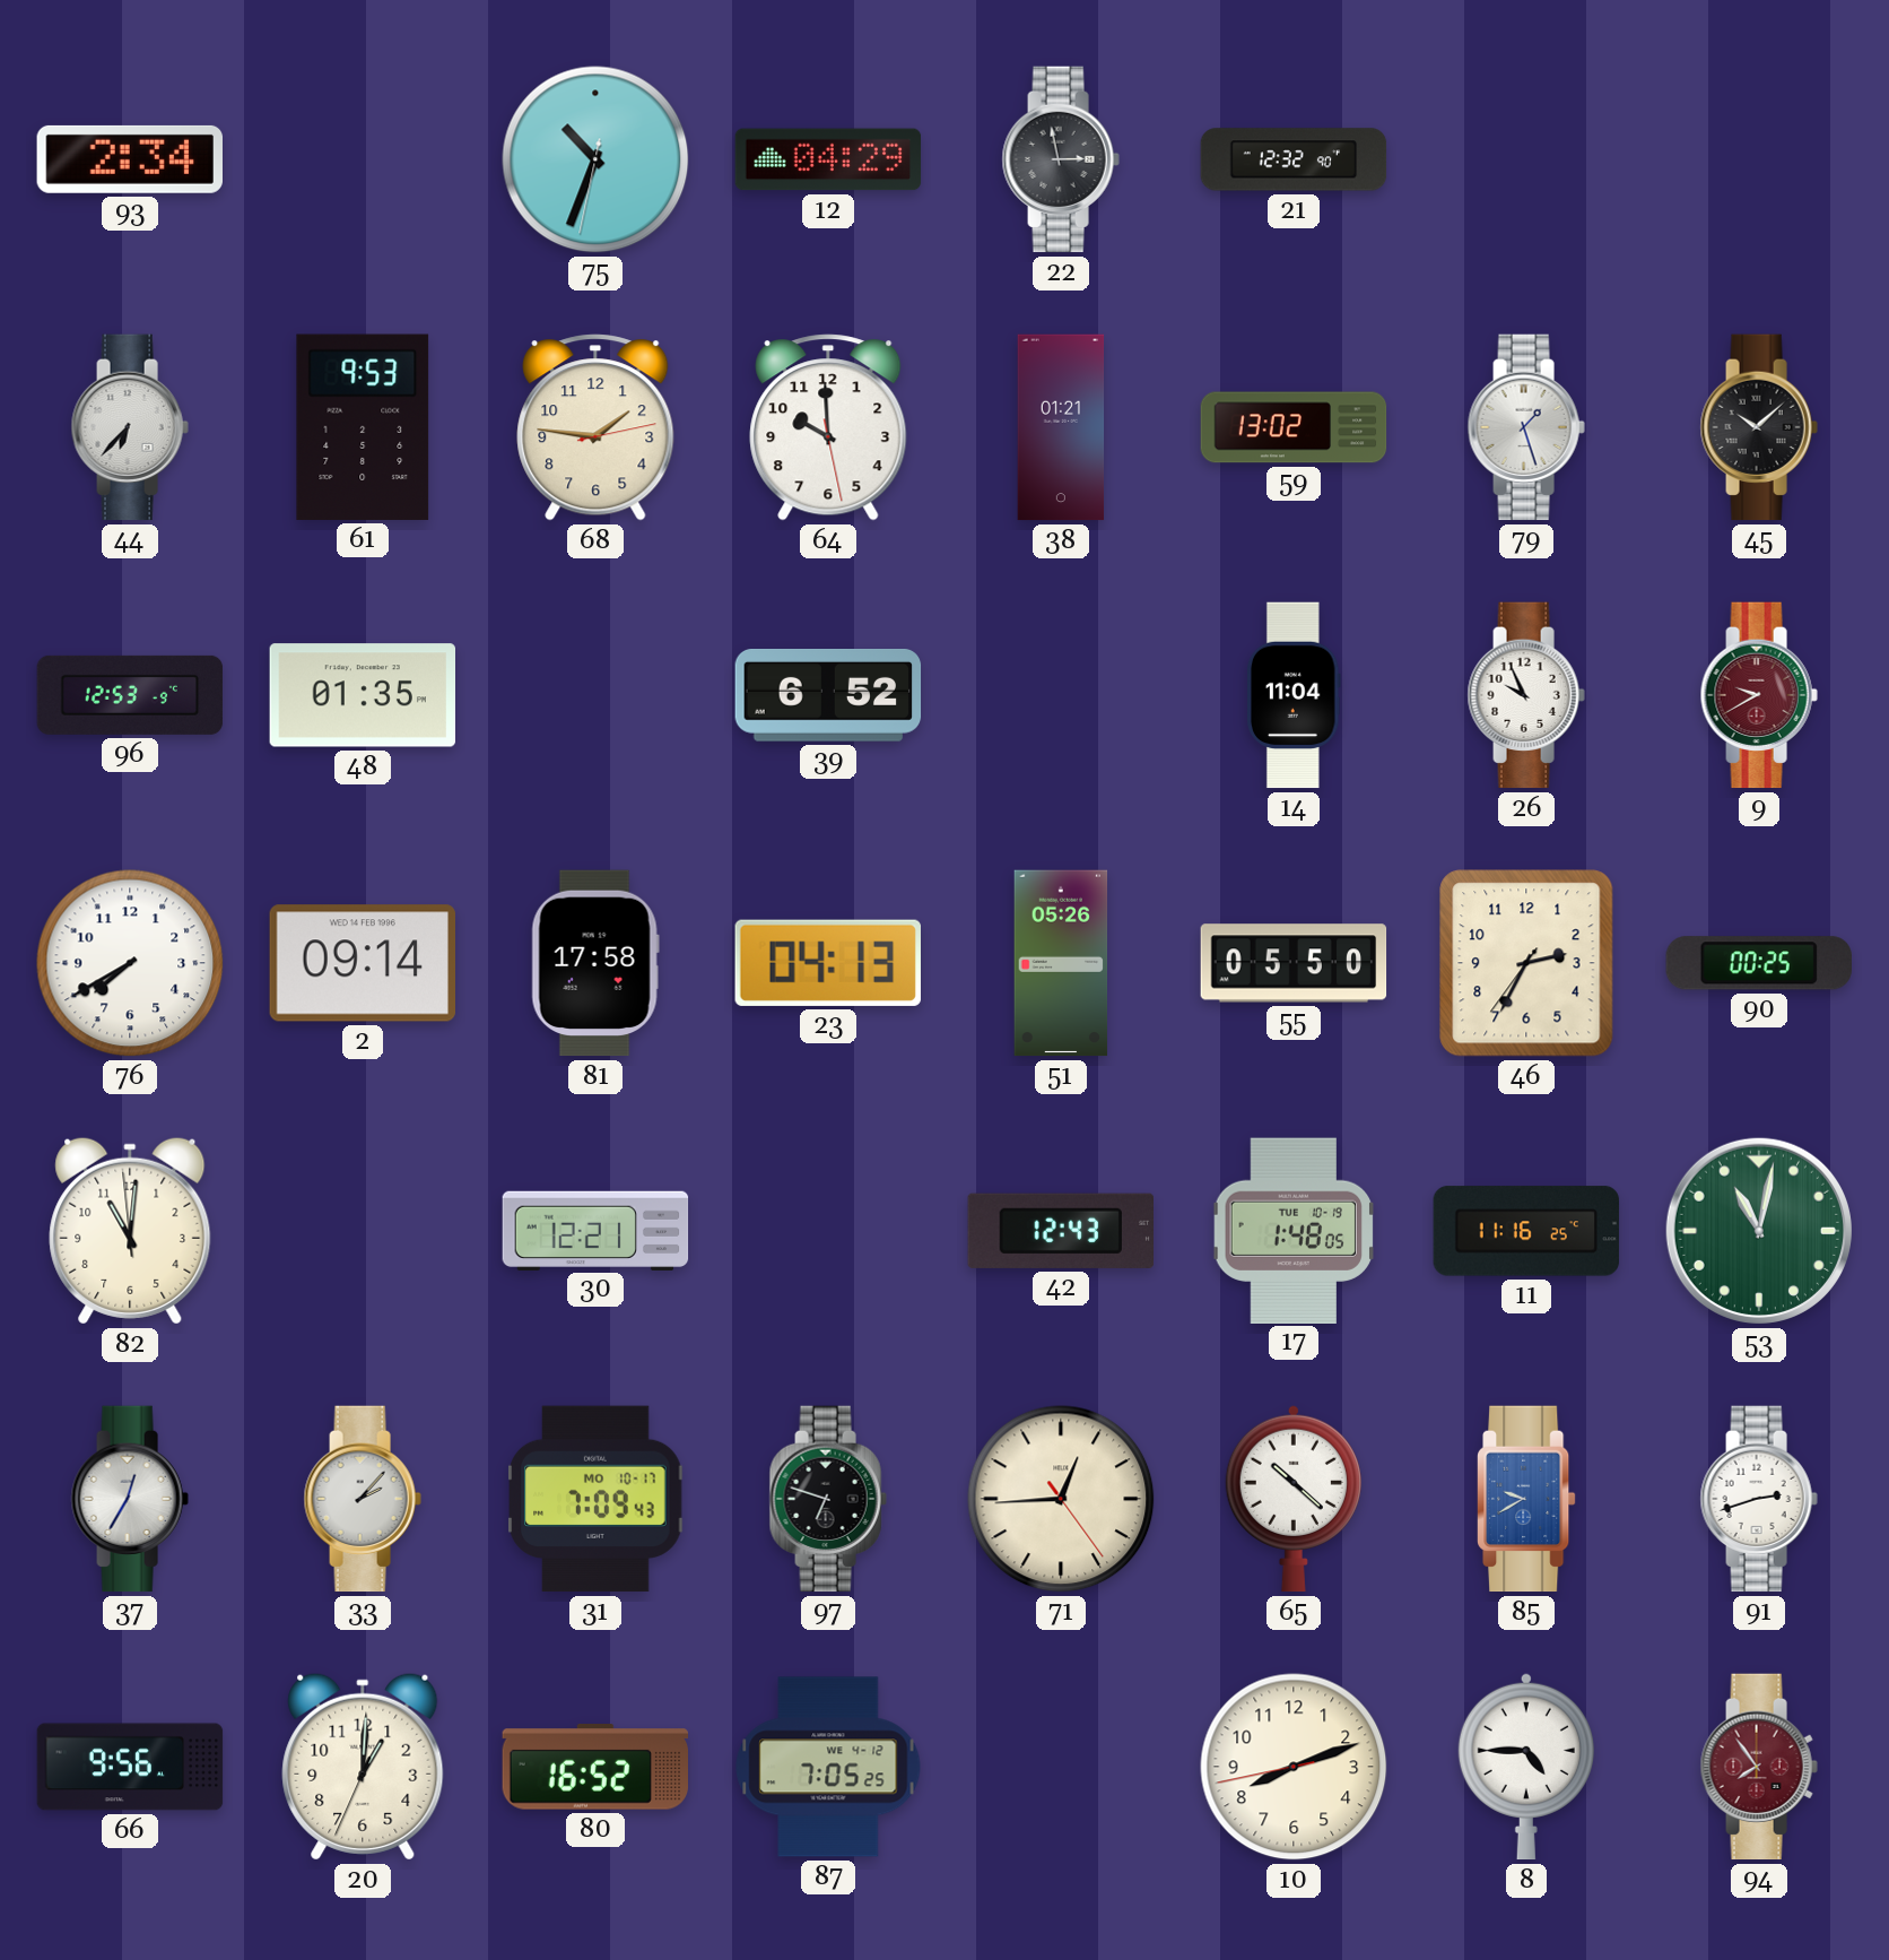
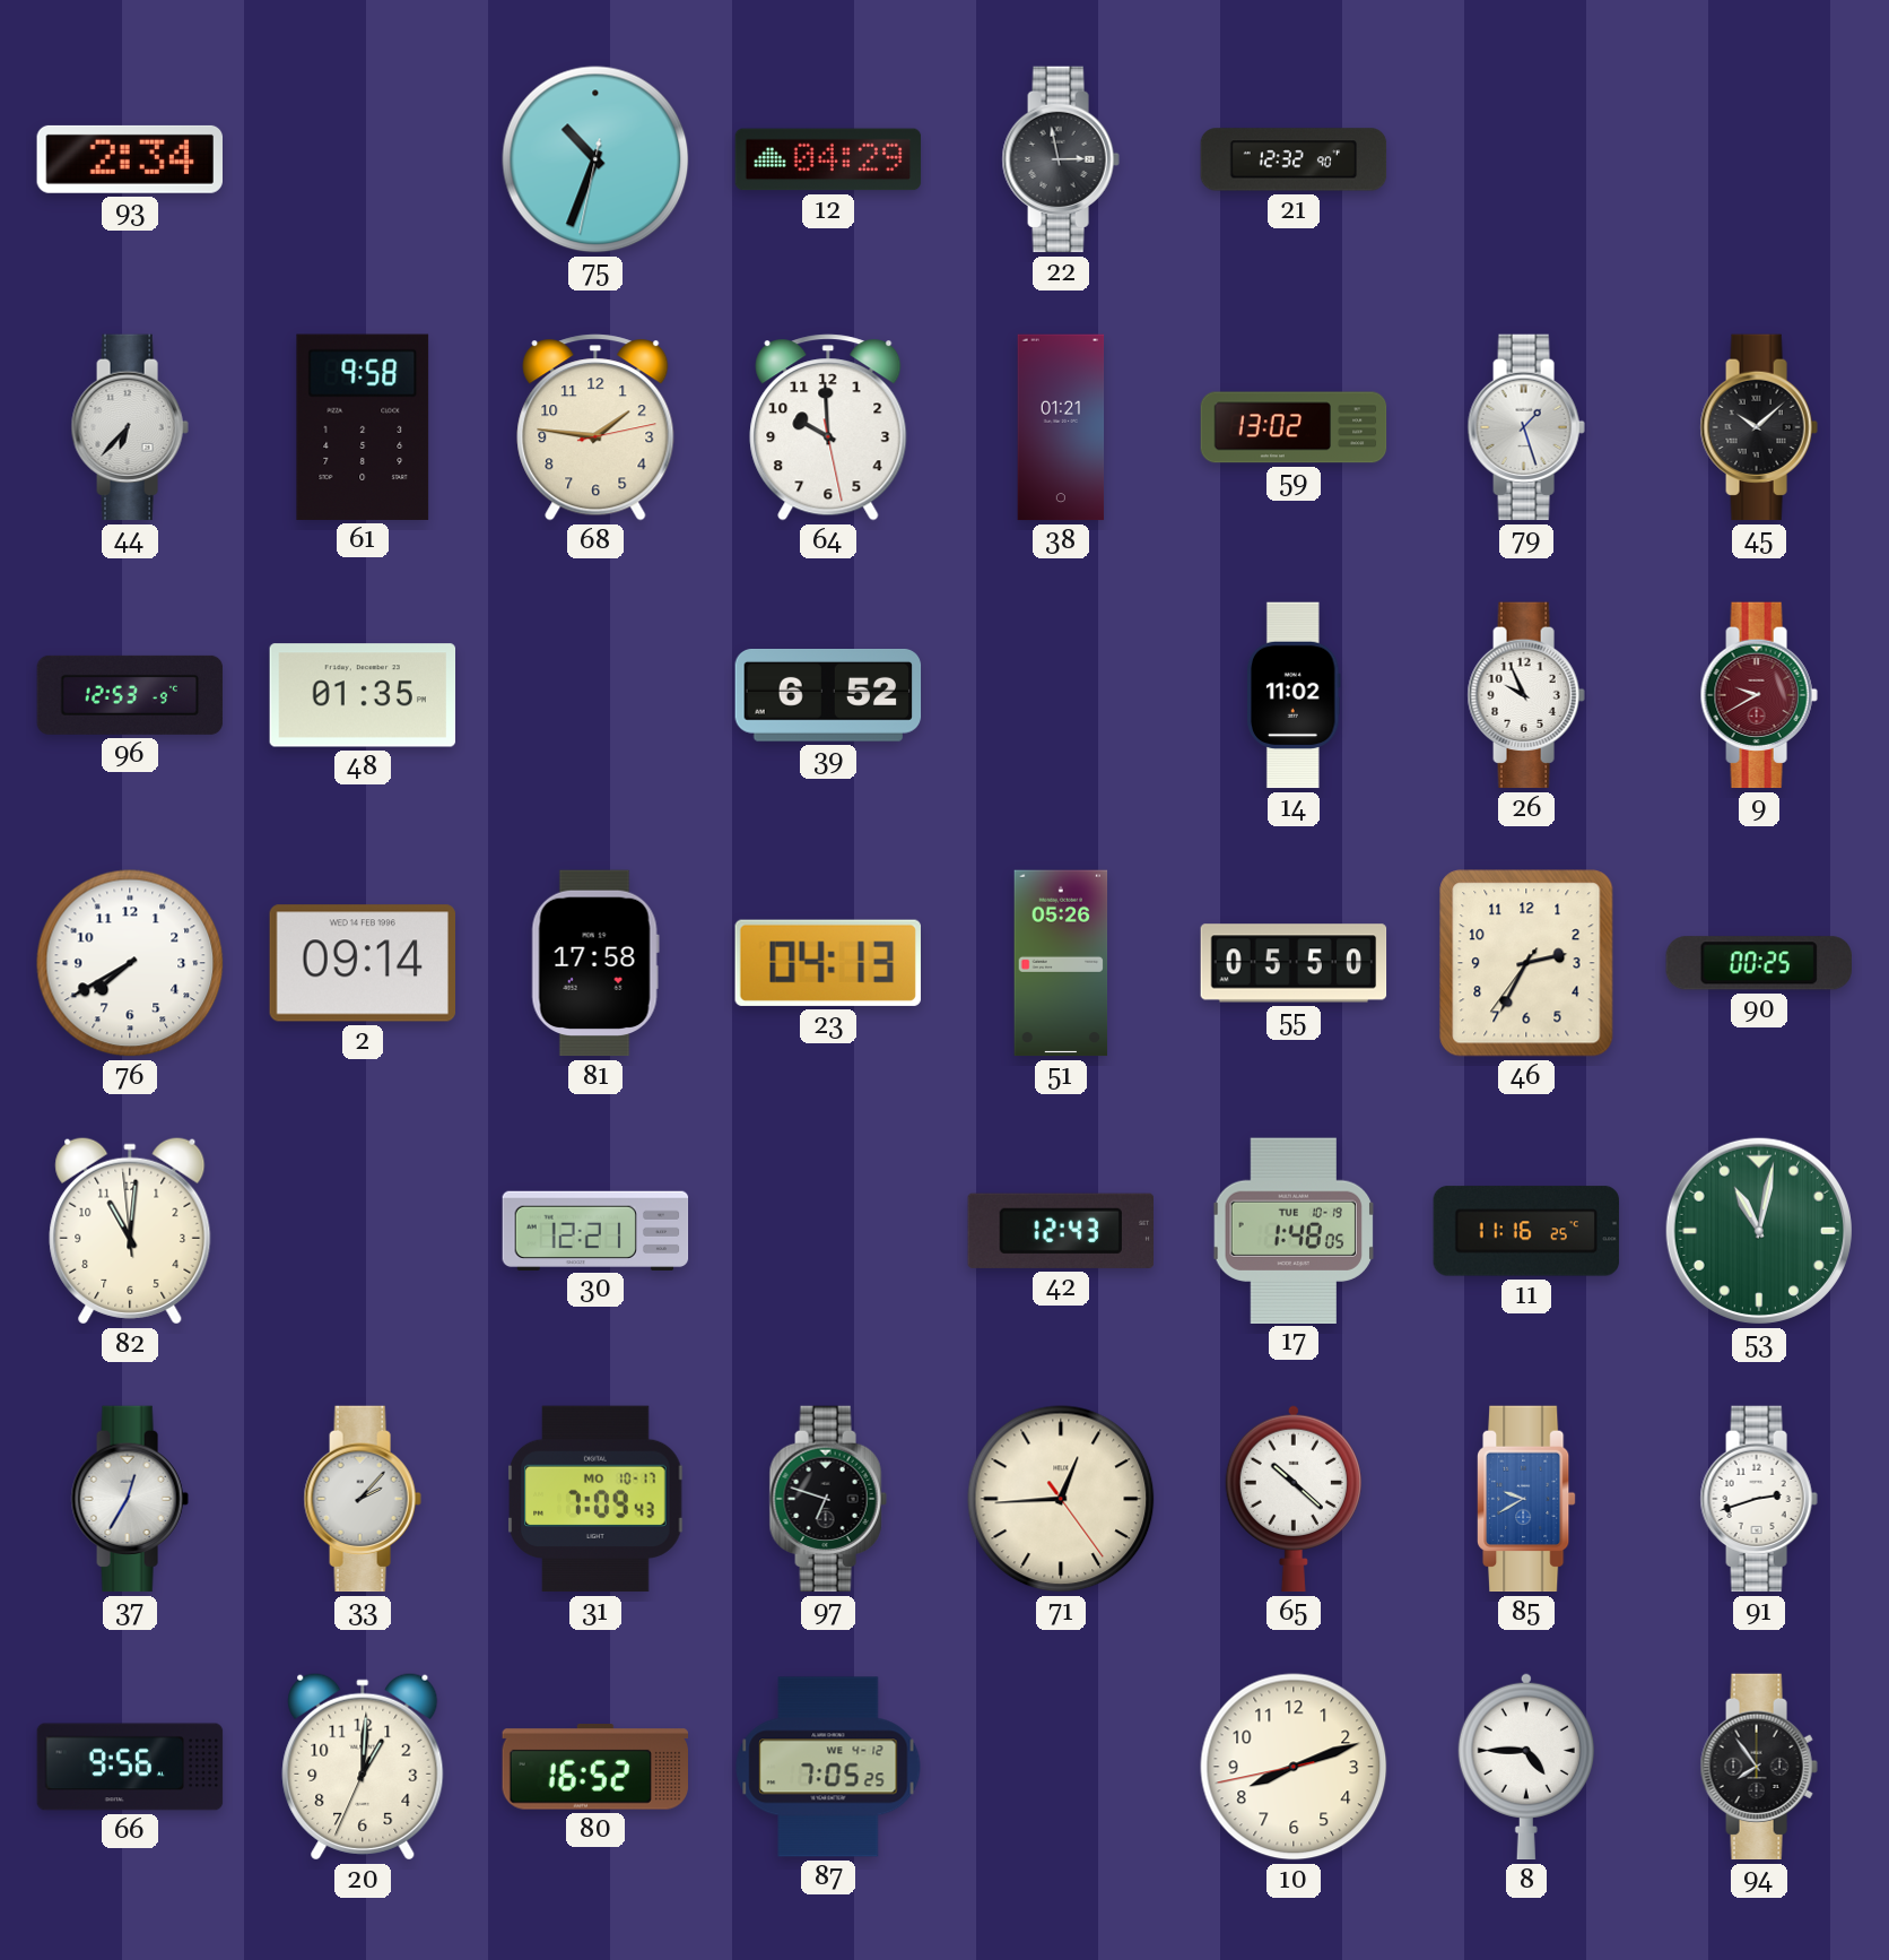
61: 9:53 -> 9:58
14: 11:04 -> 11:02
94 dial: burgundy -> black
